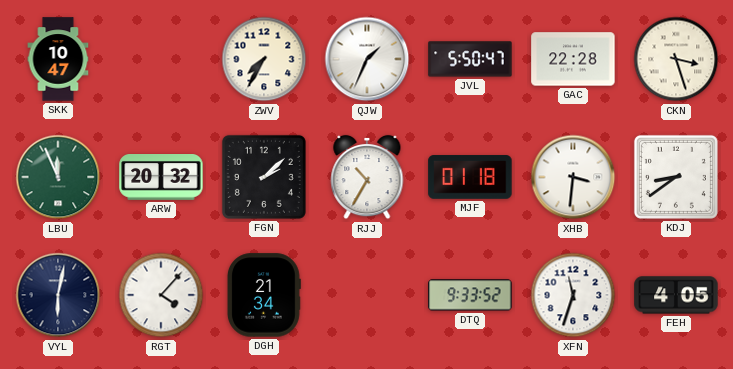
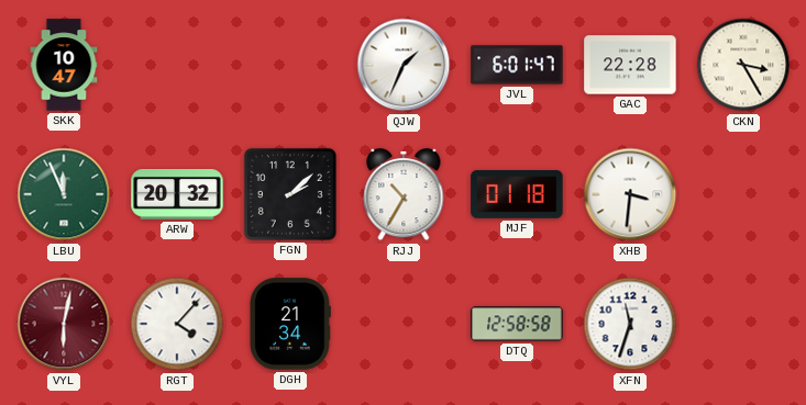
ZWV: 7:35 -> none
JVL: 5:50 -> 6:01
CKN: 3:27 -> 3:25
KDJ: 8:39 -> none
VYL dial: navy -> burgundy
DTQ: 9:33 -> 12:58
FEH: 4:05 -> none
